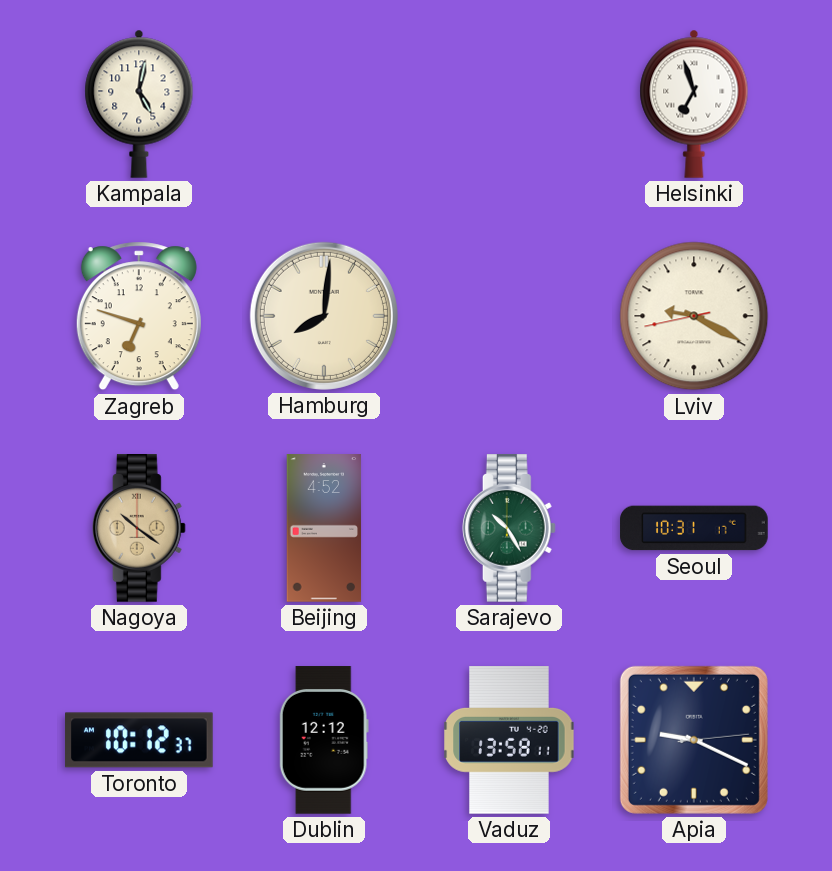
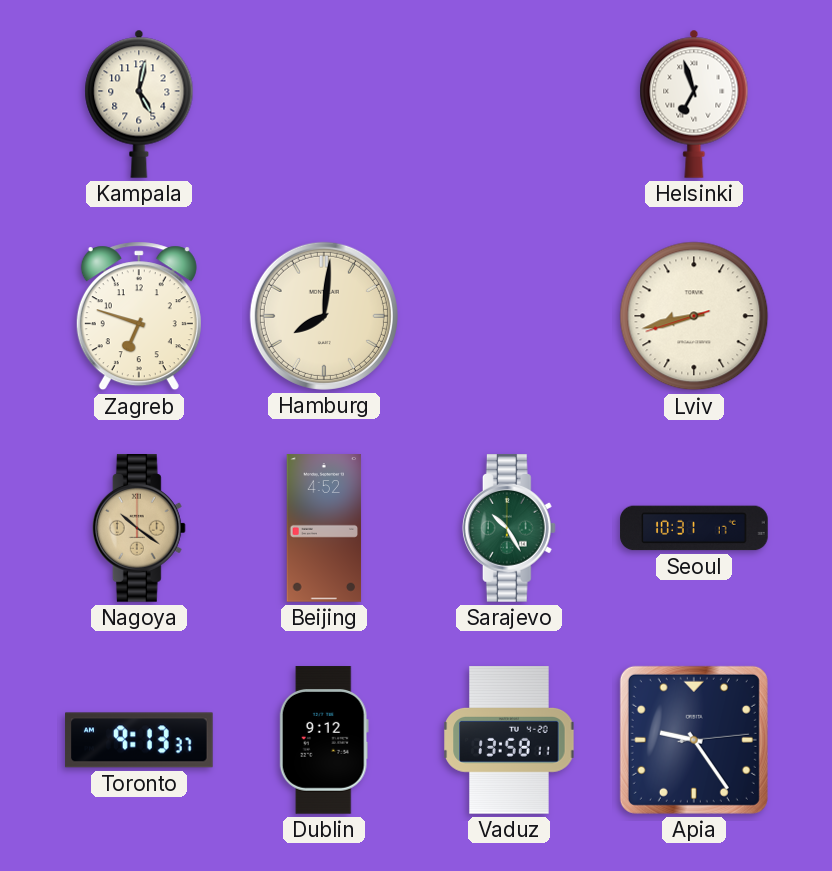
Lviv: 9:19 -> 8:42
Toronto: 10:12 -> 9:13
Dublin: 12:12 -> 9:12
Apia: 9:19 -> 9:24
